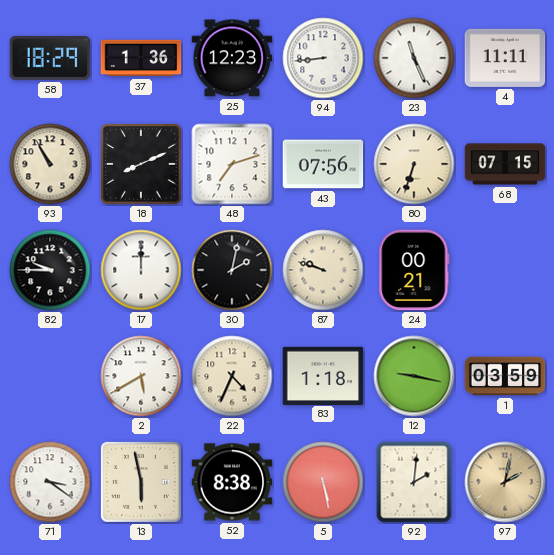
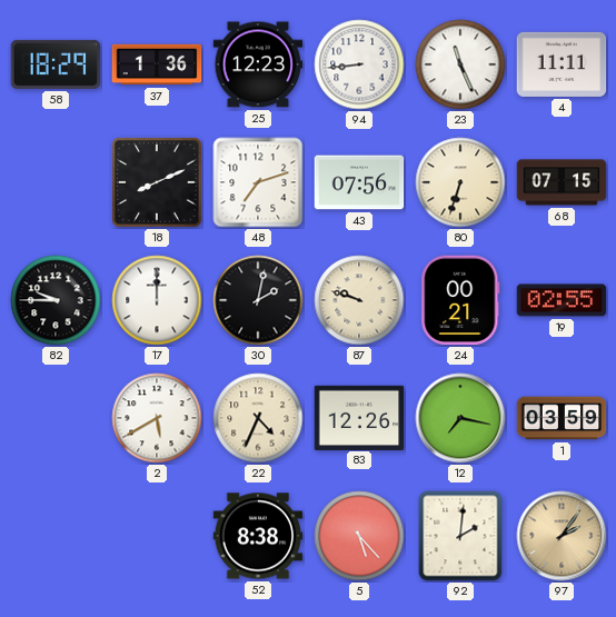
93: 10:55 -> none
19: none -> 02:55
83: 1:18 -> 12:26
12: 9:17 -> 7:17
71: 3:21 -> none
13: 5:58 -> none
5: 5:28 -> 5:23
97: 2:02 -> 2:06
